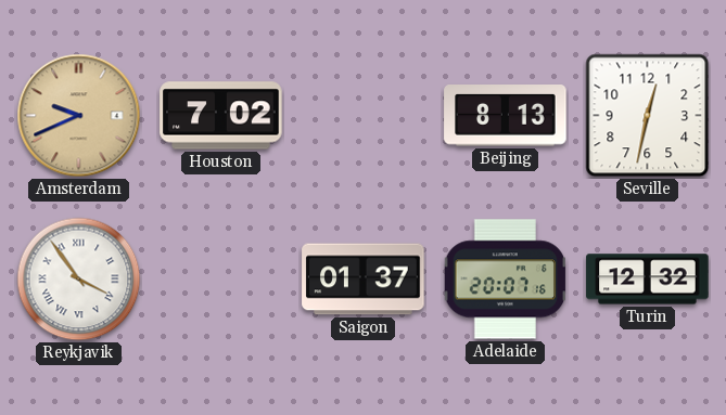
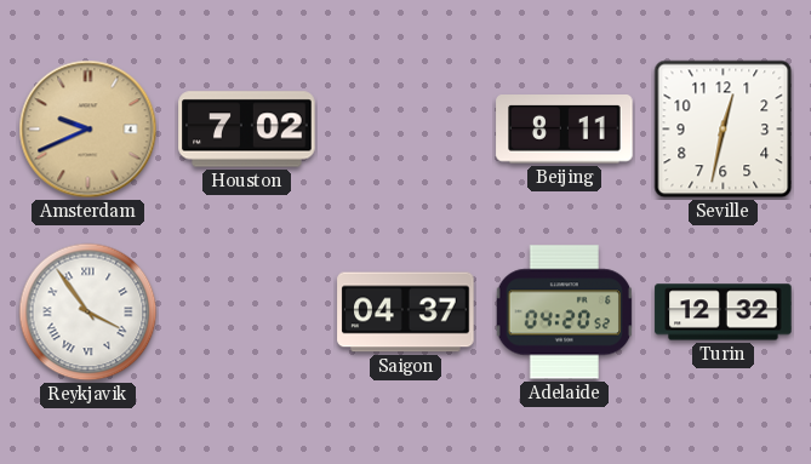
Beijing: 8:13 -> 8:11
Saigon: 01:37 -> 04:37
Adelaide: 20:07 -> 04:20
